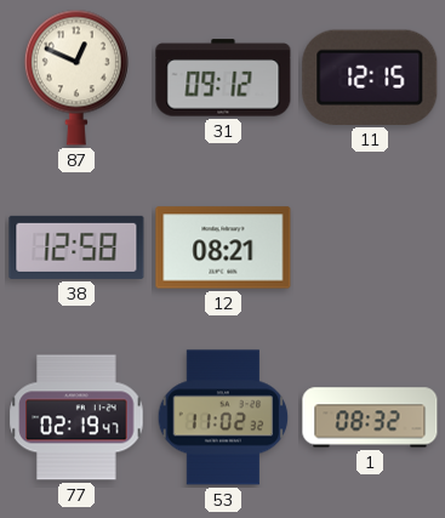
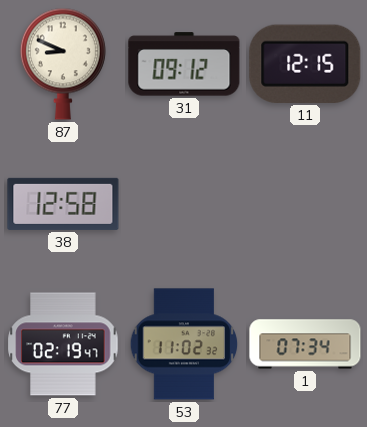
87: 12:49 -> 8:49
12: 08:21 -> none
1: 08:32 -> 07:34
